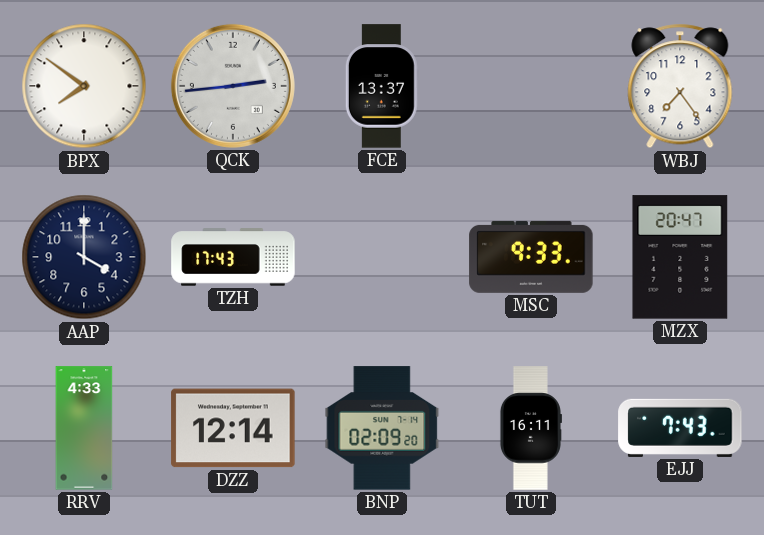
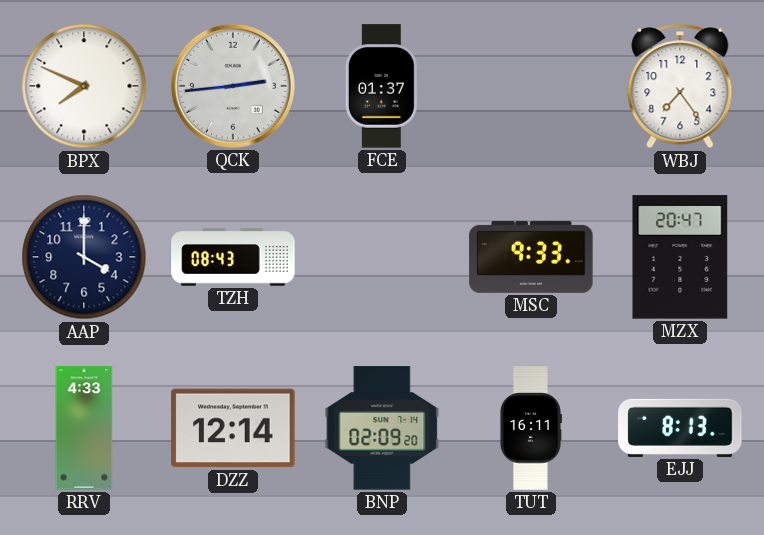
BPX: 7:51 -> 7:49
FCE: 13:37 -> 01:37
TZH: 17:43 -> 08:43
EJJ: 7:43 -> 8:13
